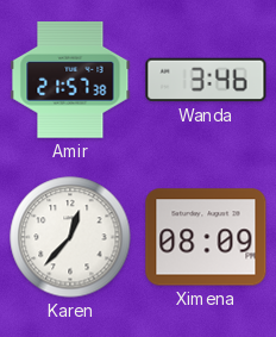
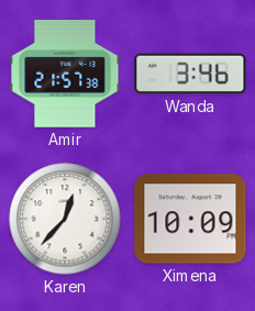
Ximena: 08:09 -> 10:09
